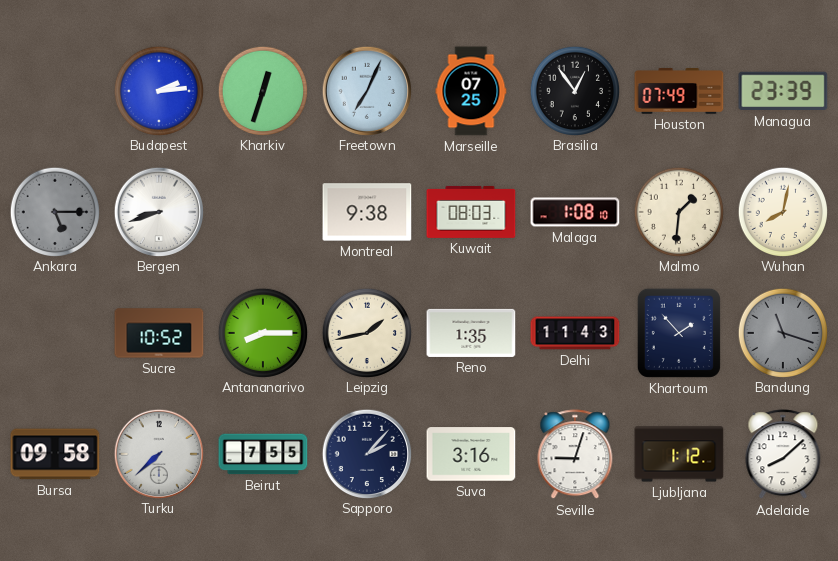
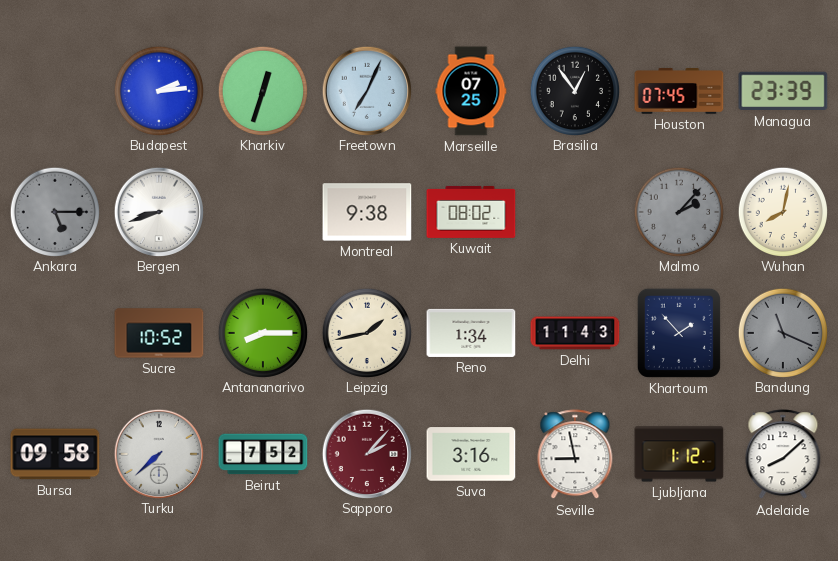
Houston: 07:49 -> 07:45
Kuwait: 08:03 -> 08:02
Malaga: 1:08 -> none
Malmo: 1:31 -> 2:07
Malmo dial: cream -> grey
Reno: 1:35 -> 1:34
Bandung: 11:18 -> 11:19
Beirut: 7:55 -> 7:52
Sapporo dial: navy -> burgundy
Seville: 9:03 -> 8:58
